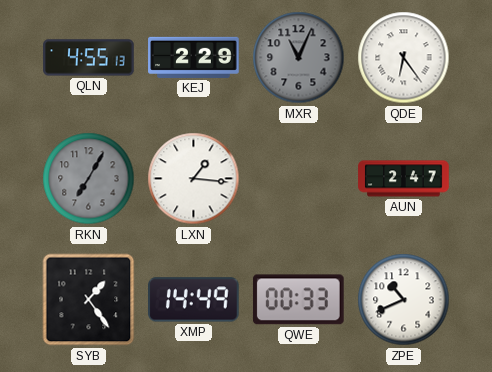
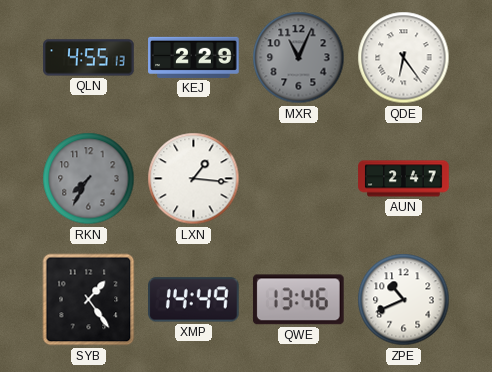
RKN: 7:05 -> 7:35
QWE: 00:33 -> 13:46
